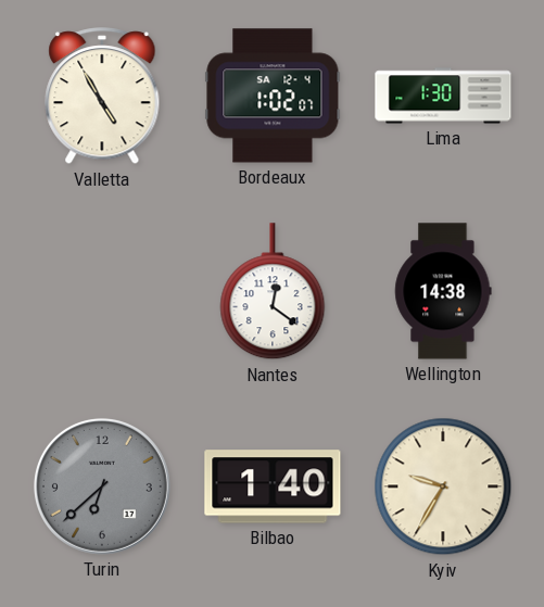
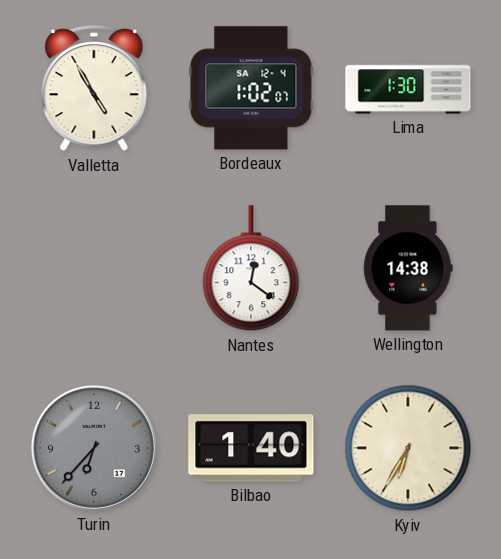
Turin: 6:38 -> 6:37
Kyiv: 9:35 -> 6:35
